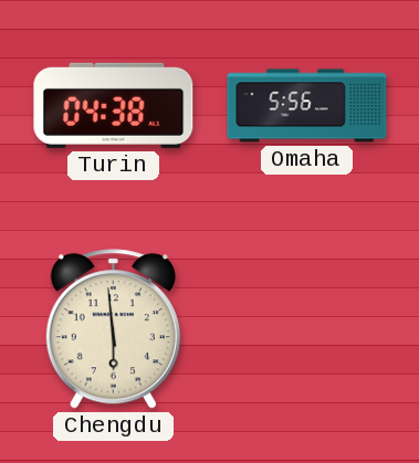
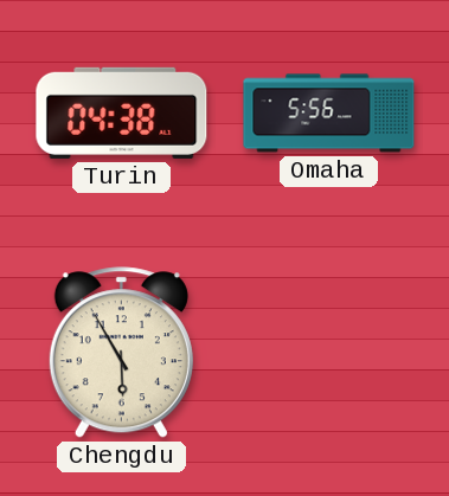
Chengdu: 5:59 -> 5:55
